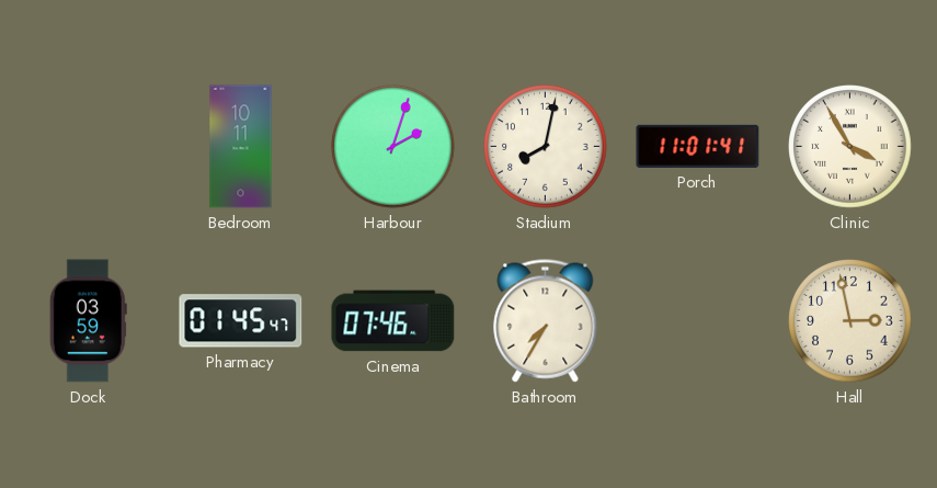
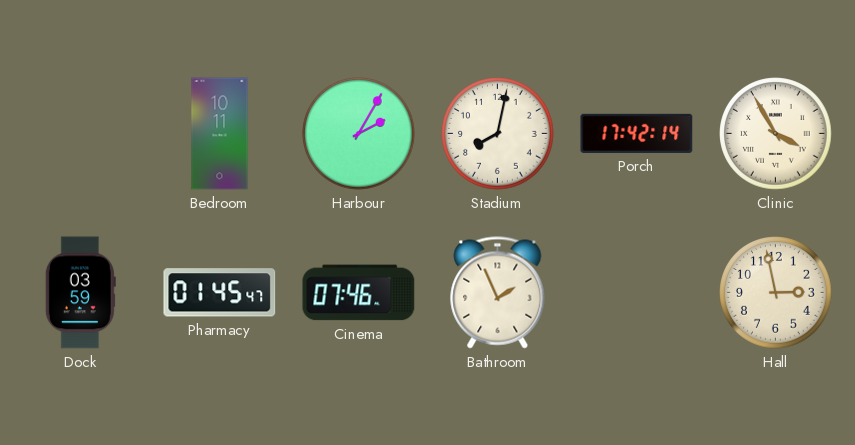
Harbour: 2:03 -> 2:05
Porch: 11:01 -> 17:42
Bathroom: 7:35 -> 1:56
